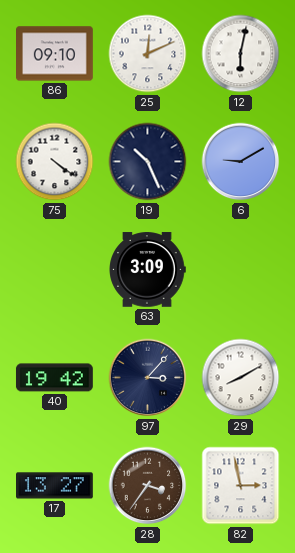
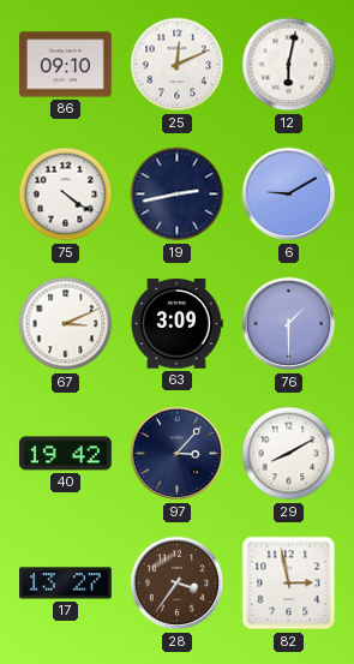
19: 10:26 -> 2:43
67: none -> 3:11
76: none -> 1:30
